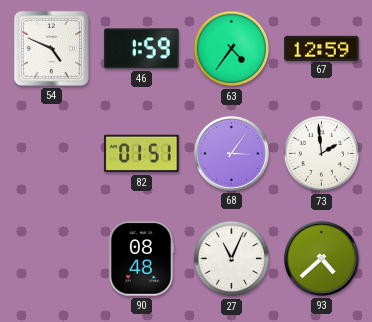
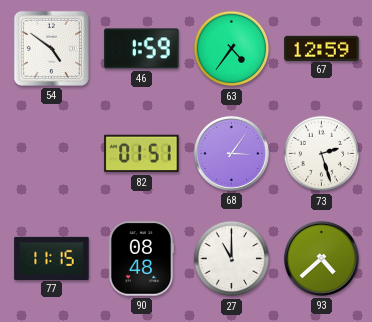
54: 4:49 -> 4:51
73: 1:59 -> 2:27
77: none -> 11:15
27: 11:04 -> 11:00
